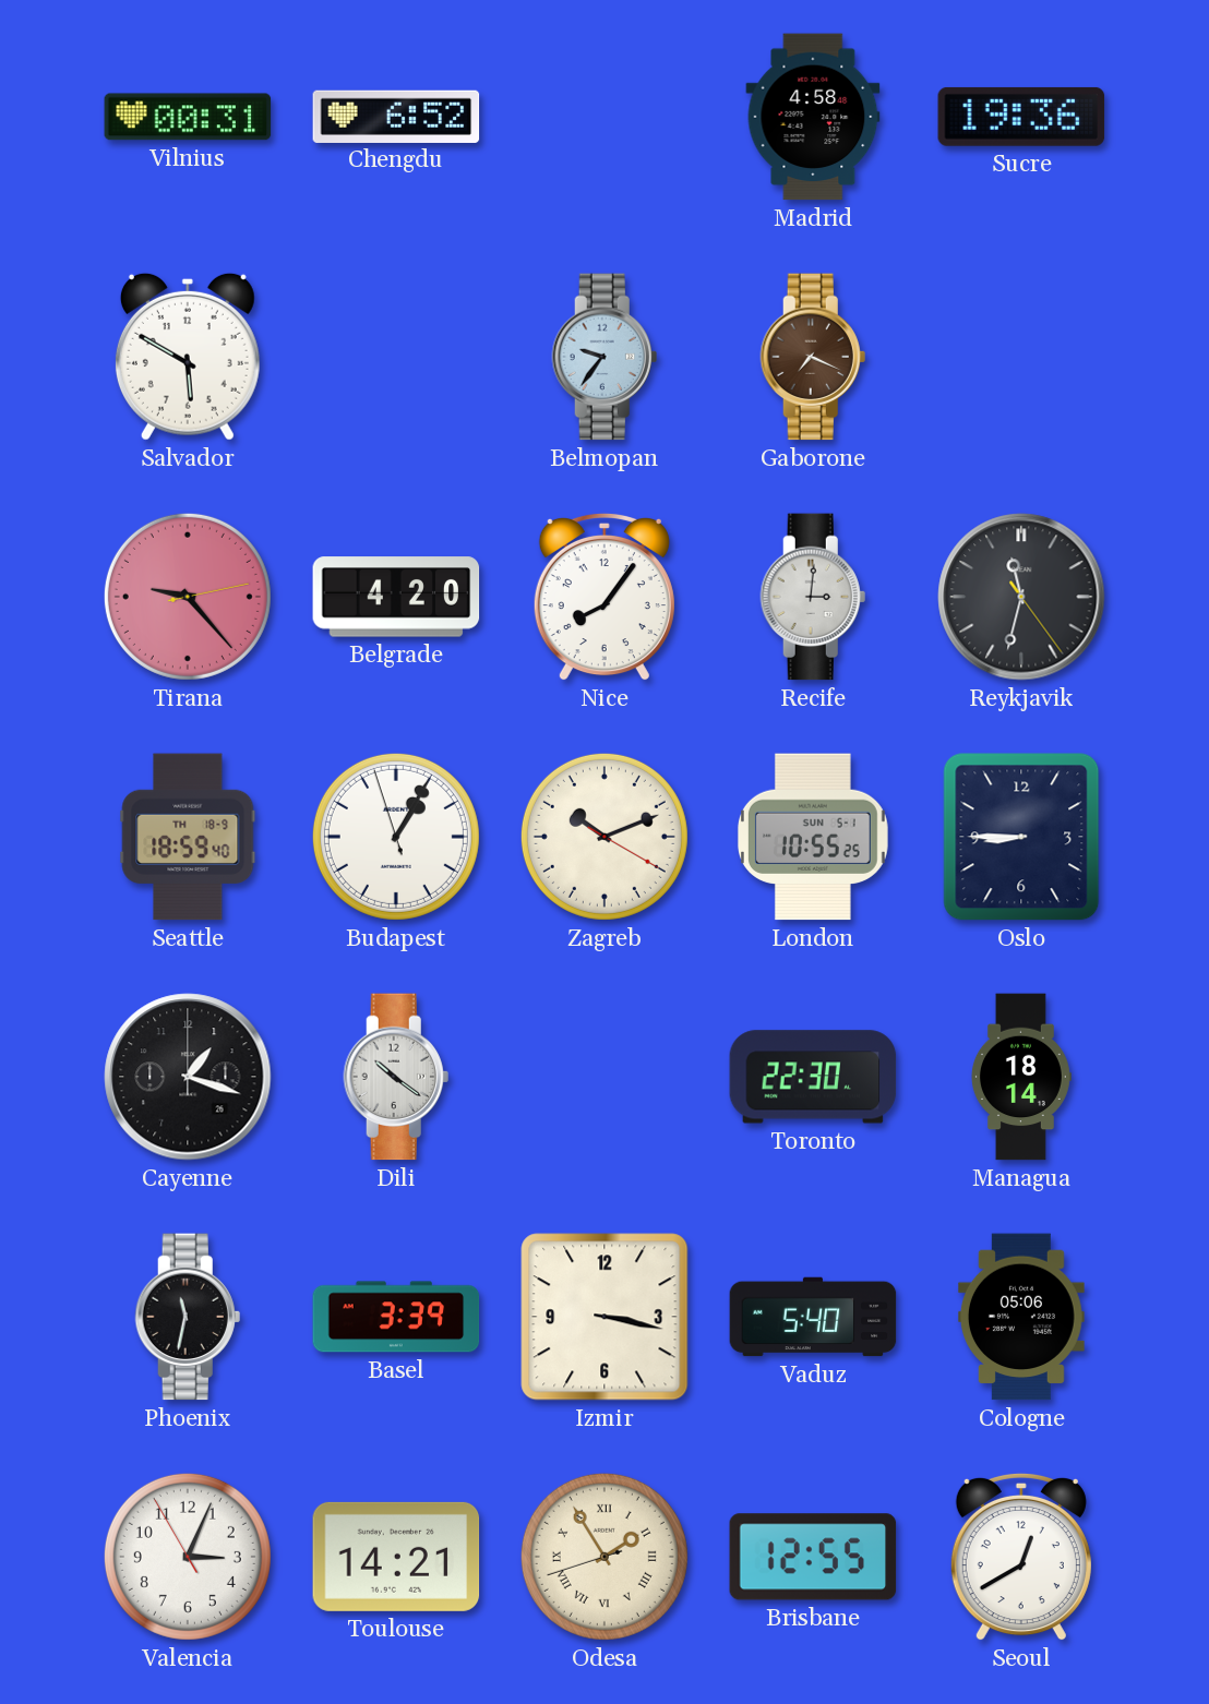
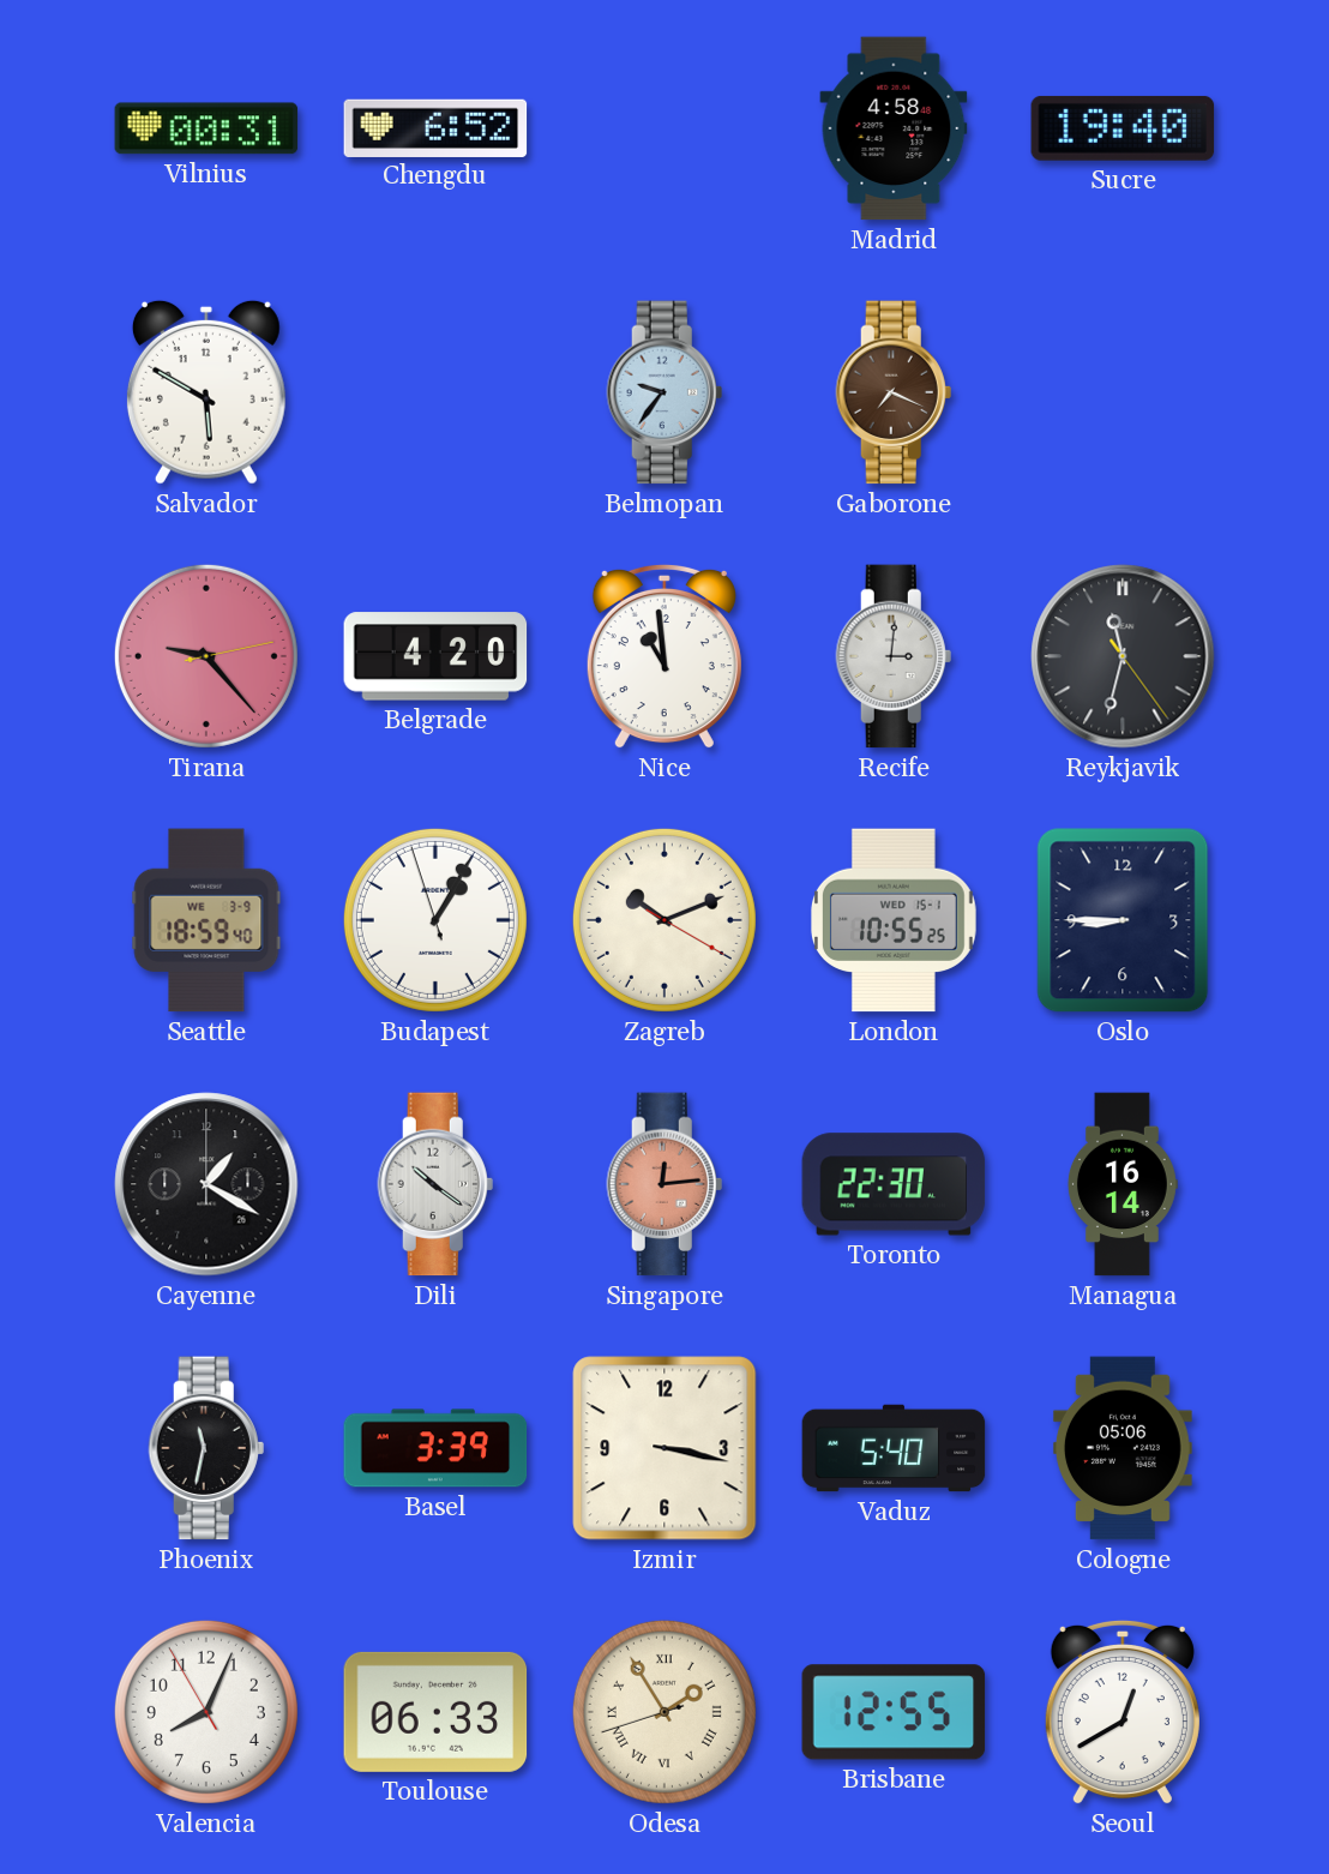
Sucre: 19:36 -> 19:40
Nice: 8:06 -> 10:59
Seattle date: TH 18-9 -> WE 3-9
London date: SUN 5-1 -> WED 15-1
Cayenne: 1:18 -> 1:20
Singapore: none -> 12:14
Managua: 18:14 -> 16:14
Valencia: 3:03 -> 8:03
Toulouse: 14:21 -> 06:33
